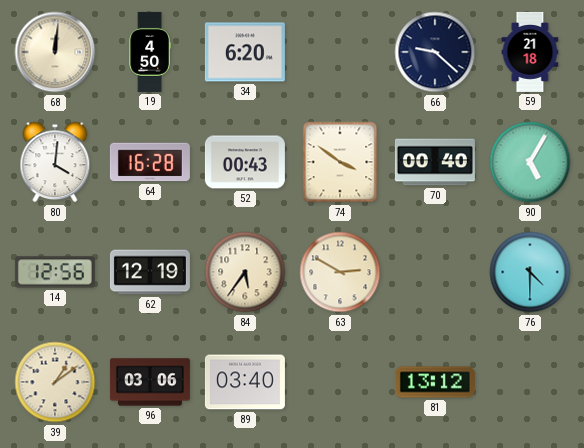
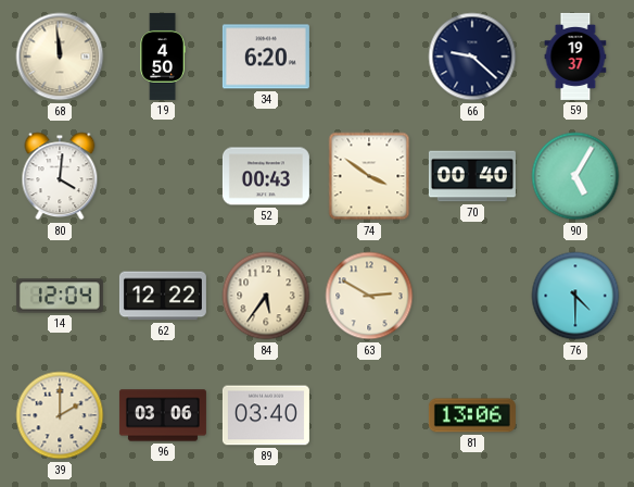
68: 12:01 -> 11:59
59: 21:18 -> 19:37
64: 16:28 -> none
14: 12:56 -> 12:04
62: 12:19 -> 12:22
39: 1:09 -> 2:00
81: 13:12 -> 13:06
